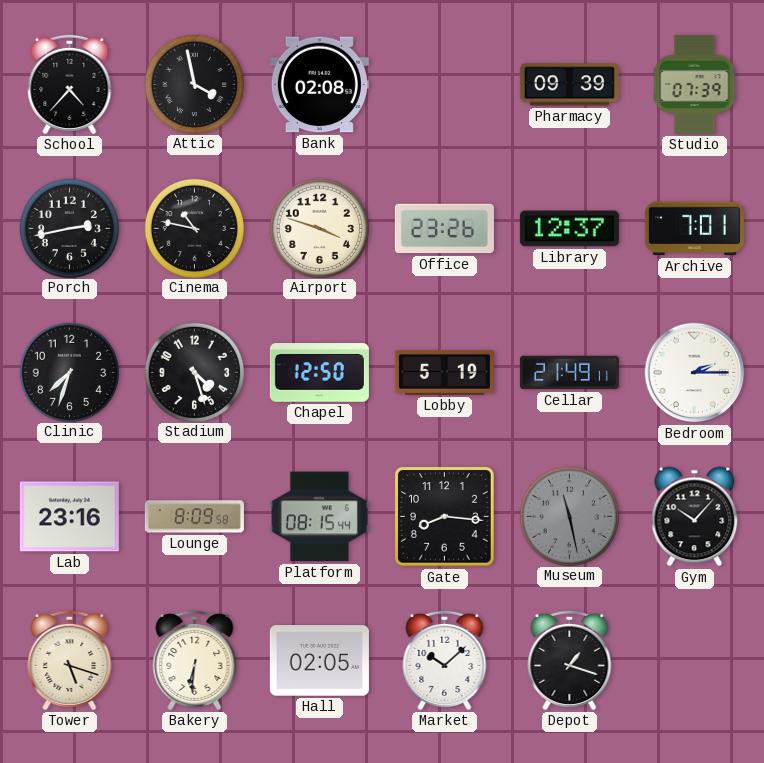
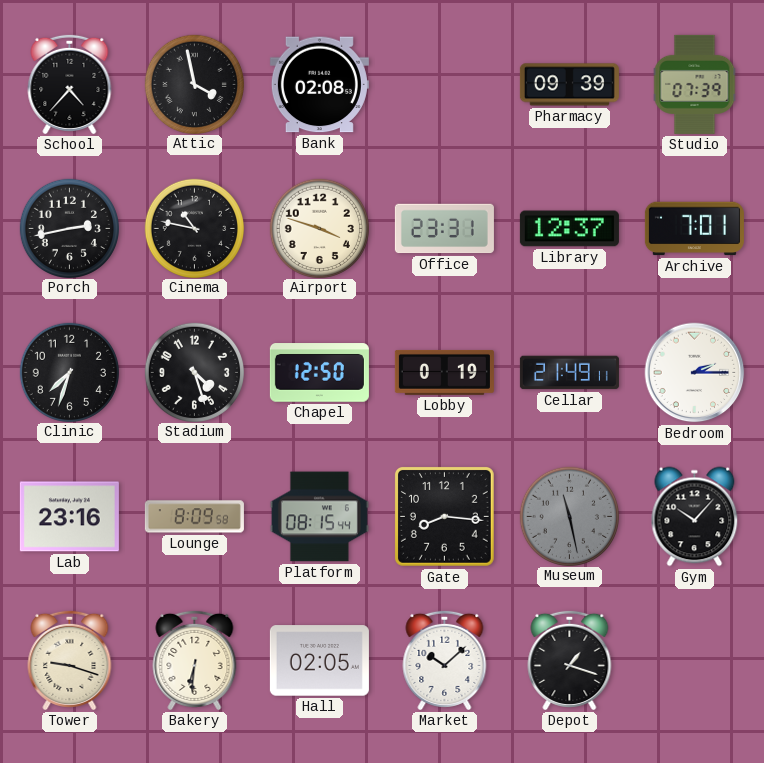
Office: 23:26 -> 23:31
Lobby: 5:19 -> 0:19
Tower: 5:18 -> 9:18
